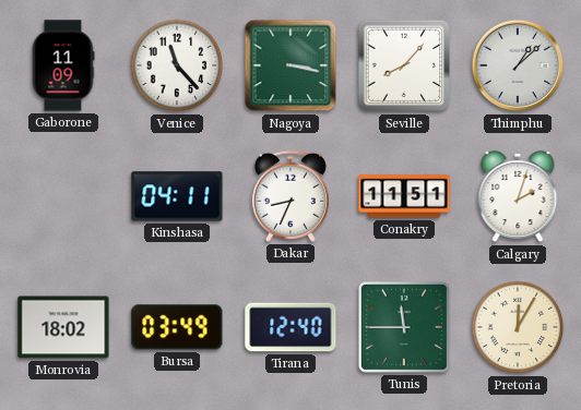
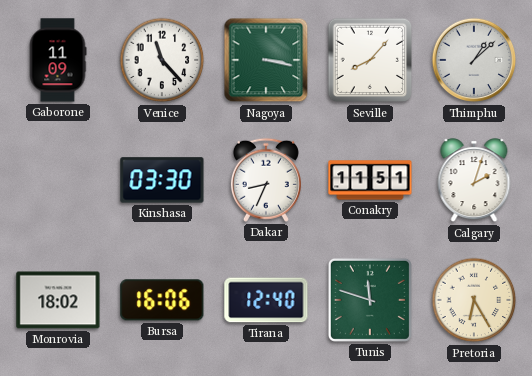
Kinshasa: 04:11 -> 03:30
Bursa: 03:49 -> 16:06
Tunis: 11:45 -> 11:48
Pretoria: 12:05 -> 6:25
